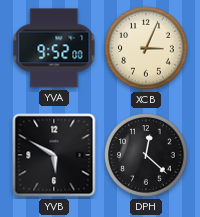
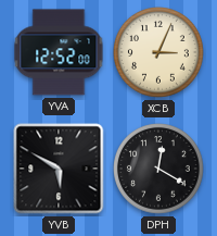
YVA: 9:52 -> 12:52
DPH: 12:22 -> 12:20
